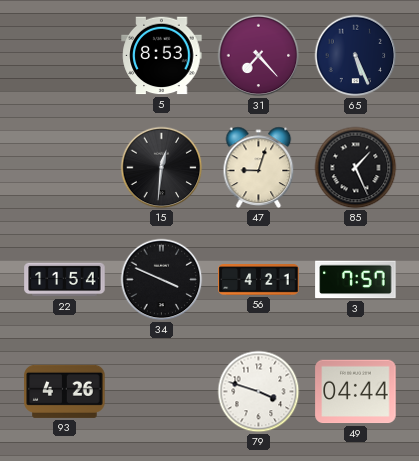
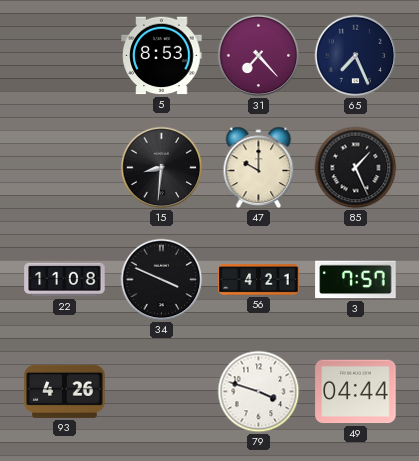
65: 5:26 -> 7:26
15: 12:31 -> 8:31
47: 9:03 -> 10:00
22: 11:54 -> 11:08
